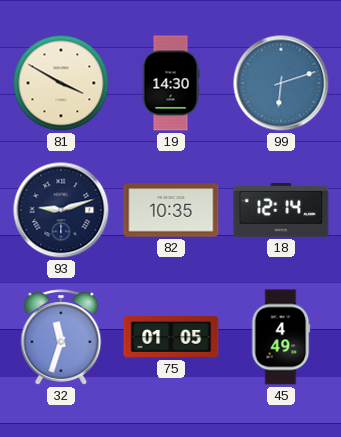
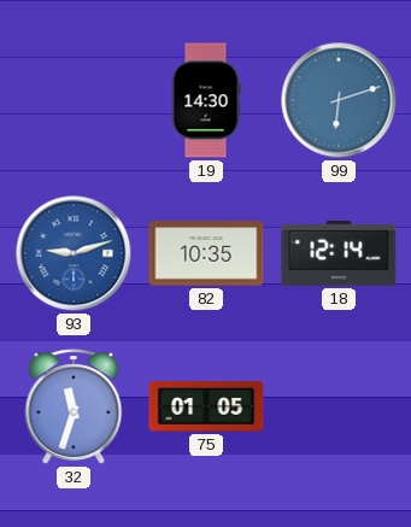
81: 3:50 -> none
93 dial: navy -> blue
45: 4:49 -> none
